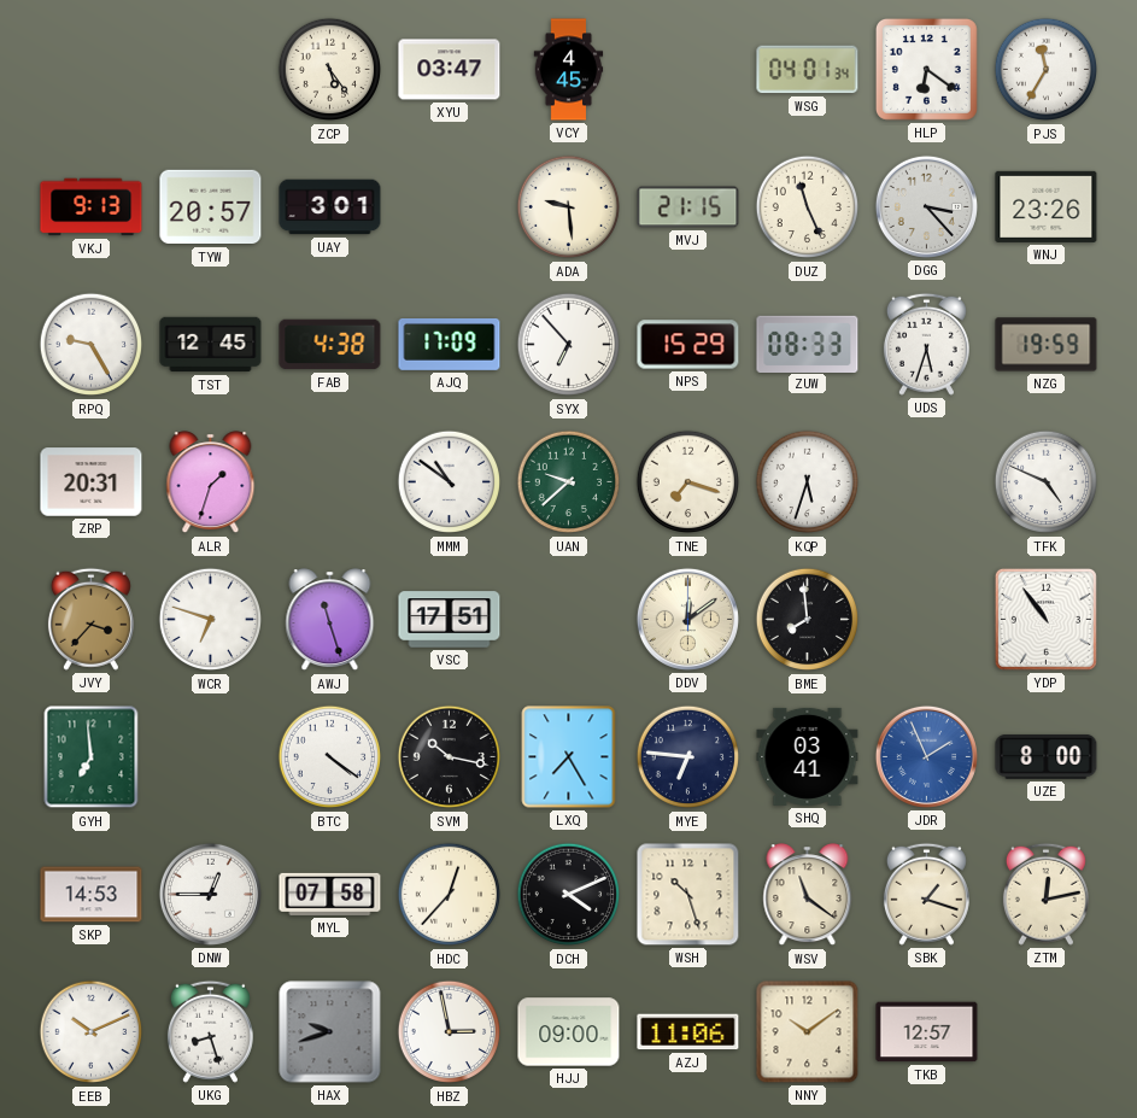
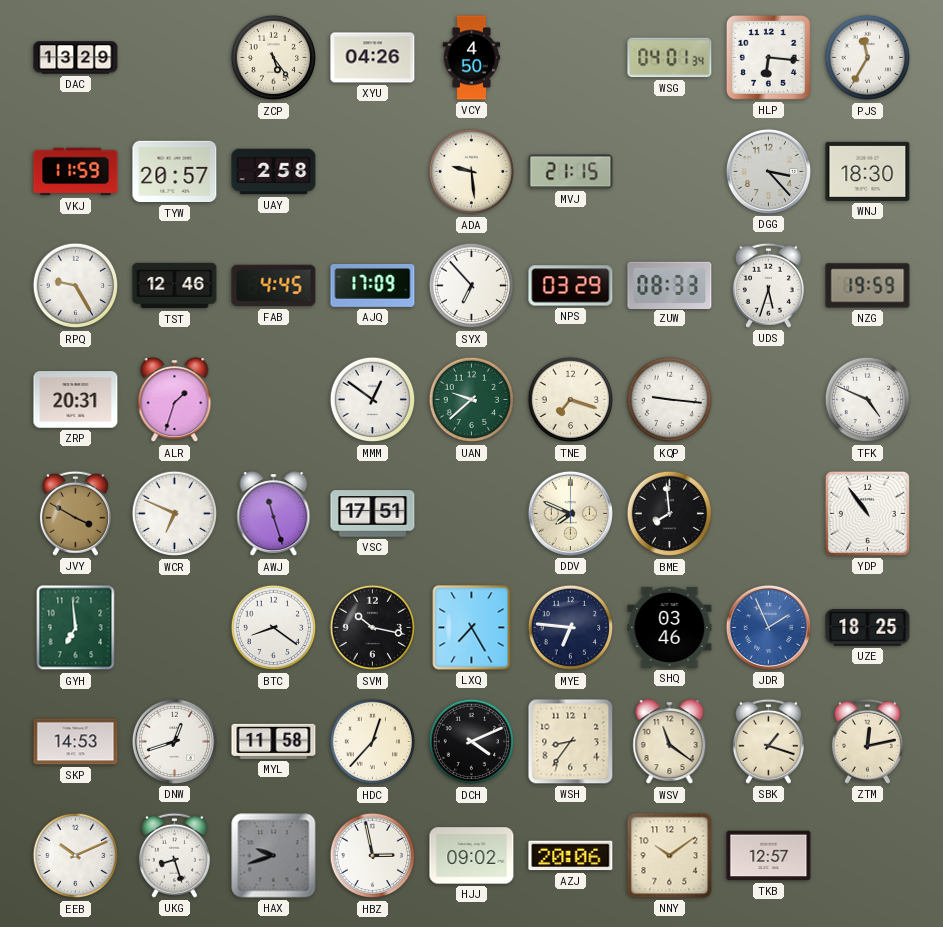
DAC: none -> 13:29
XYU: 03:47 -> 04:26
VCY: 4:45 -> 4:50
HLP: 6:21 -> 6:16
VKJ: 9:13 -> 11:59
UAY: 3:01 -> 2:58
DUZ: 11:26 -> none
WNJ: 23:26 -> 18:30
TST: 12:45 -> 12:46
FAB: 4:38 -> 4:45
NPS: 15:29 -> 03:29
MMM: 10:51 -> 12:51
KQP: 5:33 -> 9:16
JVY: 3:37 -> 3:50
WCR: 6:48 -> 6:49
DDV: 12:09 -> 7:49
BTC: 4:21 -> 8:21
SHQ: 03:41 -> 03:46
UZE: 8:00 -> 18:25
DNW: 12:45 -> 12:42
MYL: 07:58 -> 11:58
WSH: 10:27 -> 8:36
HJJ: 09:00 -> 09:02
AZJ: 11:06 -> 20:06
